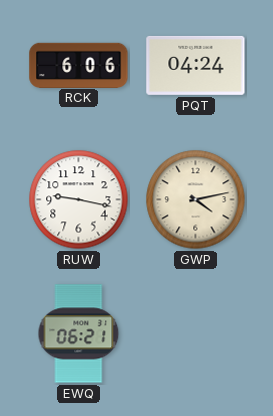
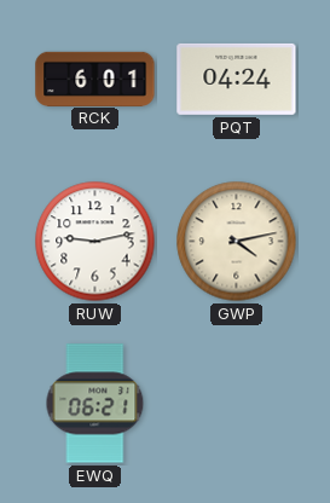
RCK: 6:06 -> 6:01
RUW: 9:17 -> 9:13
